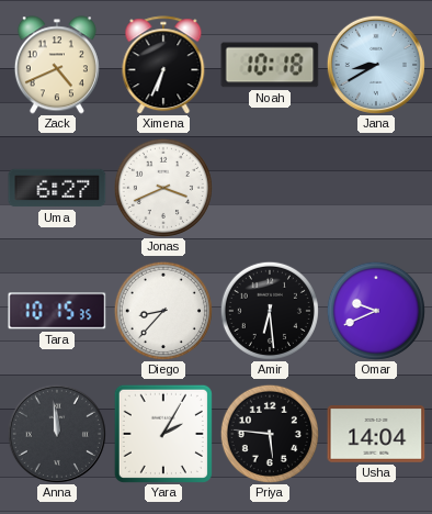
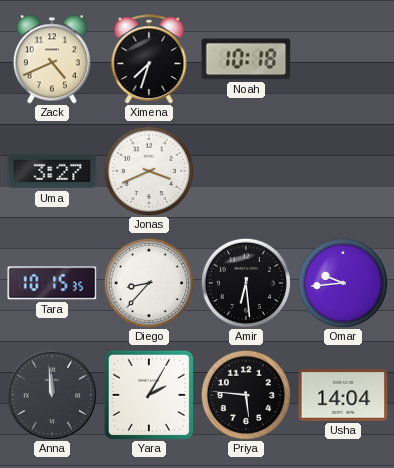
Ximena: 6:34 -> 7:33
Jana: 8:40 -> none
Uma: 6:27 -> 3:27
Omar: 9:41 -> 9:44
